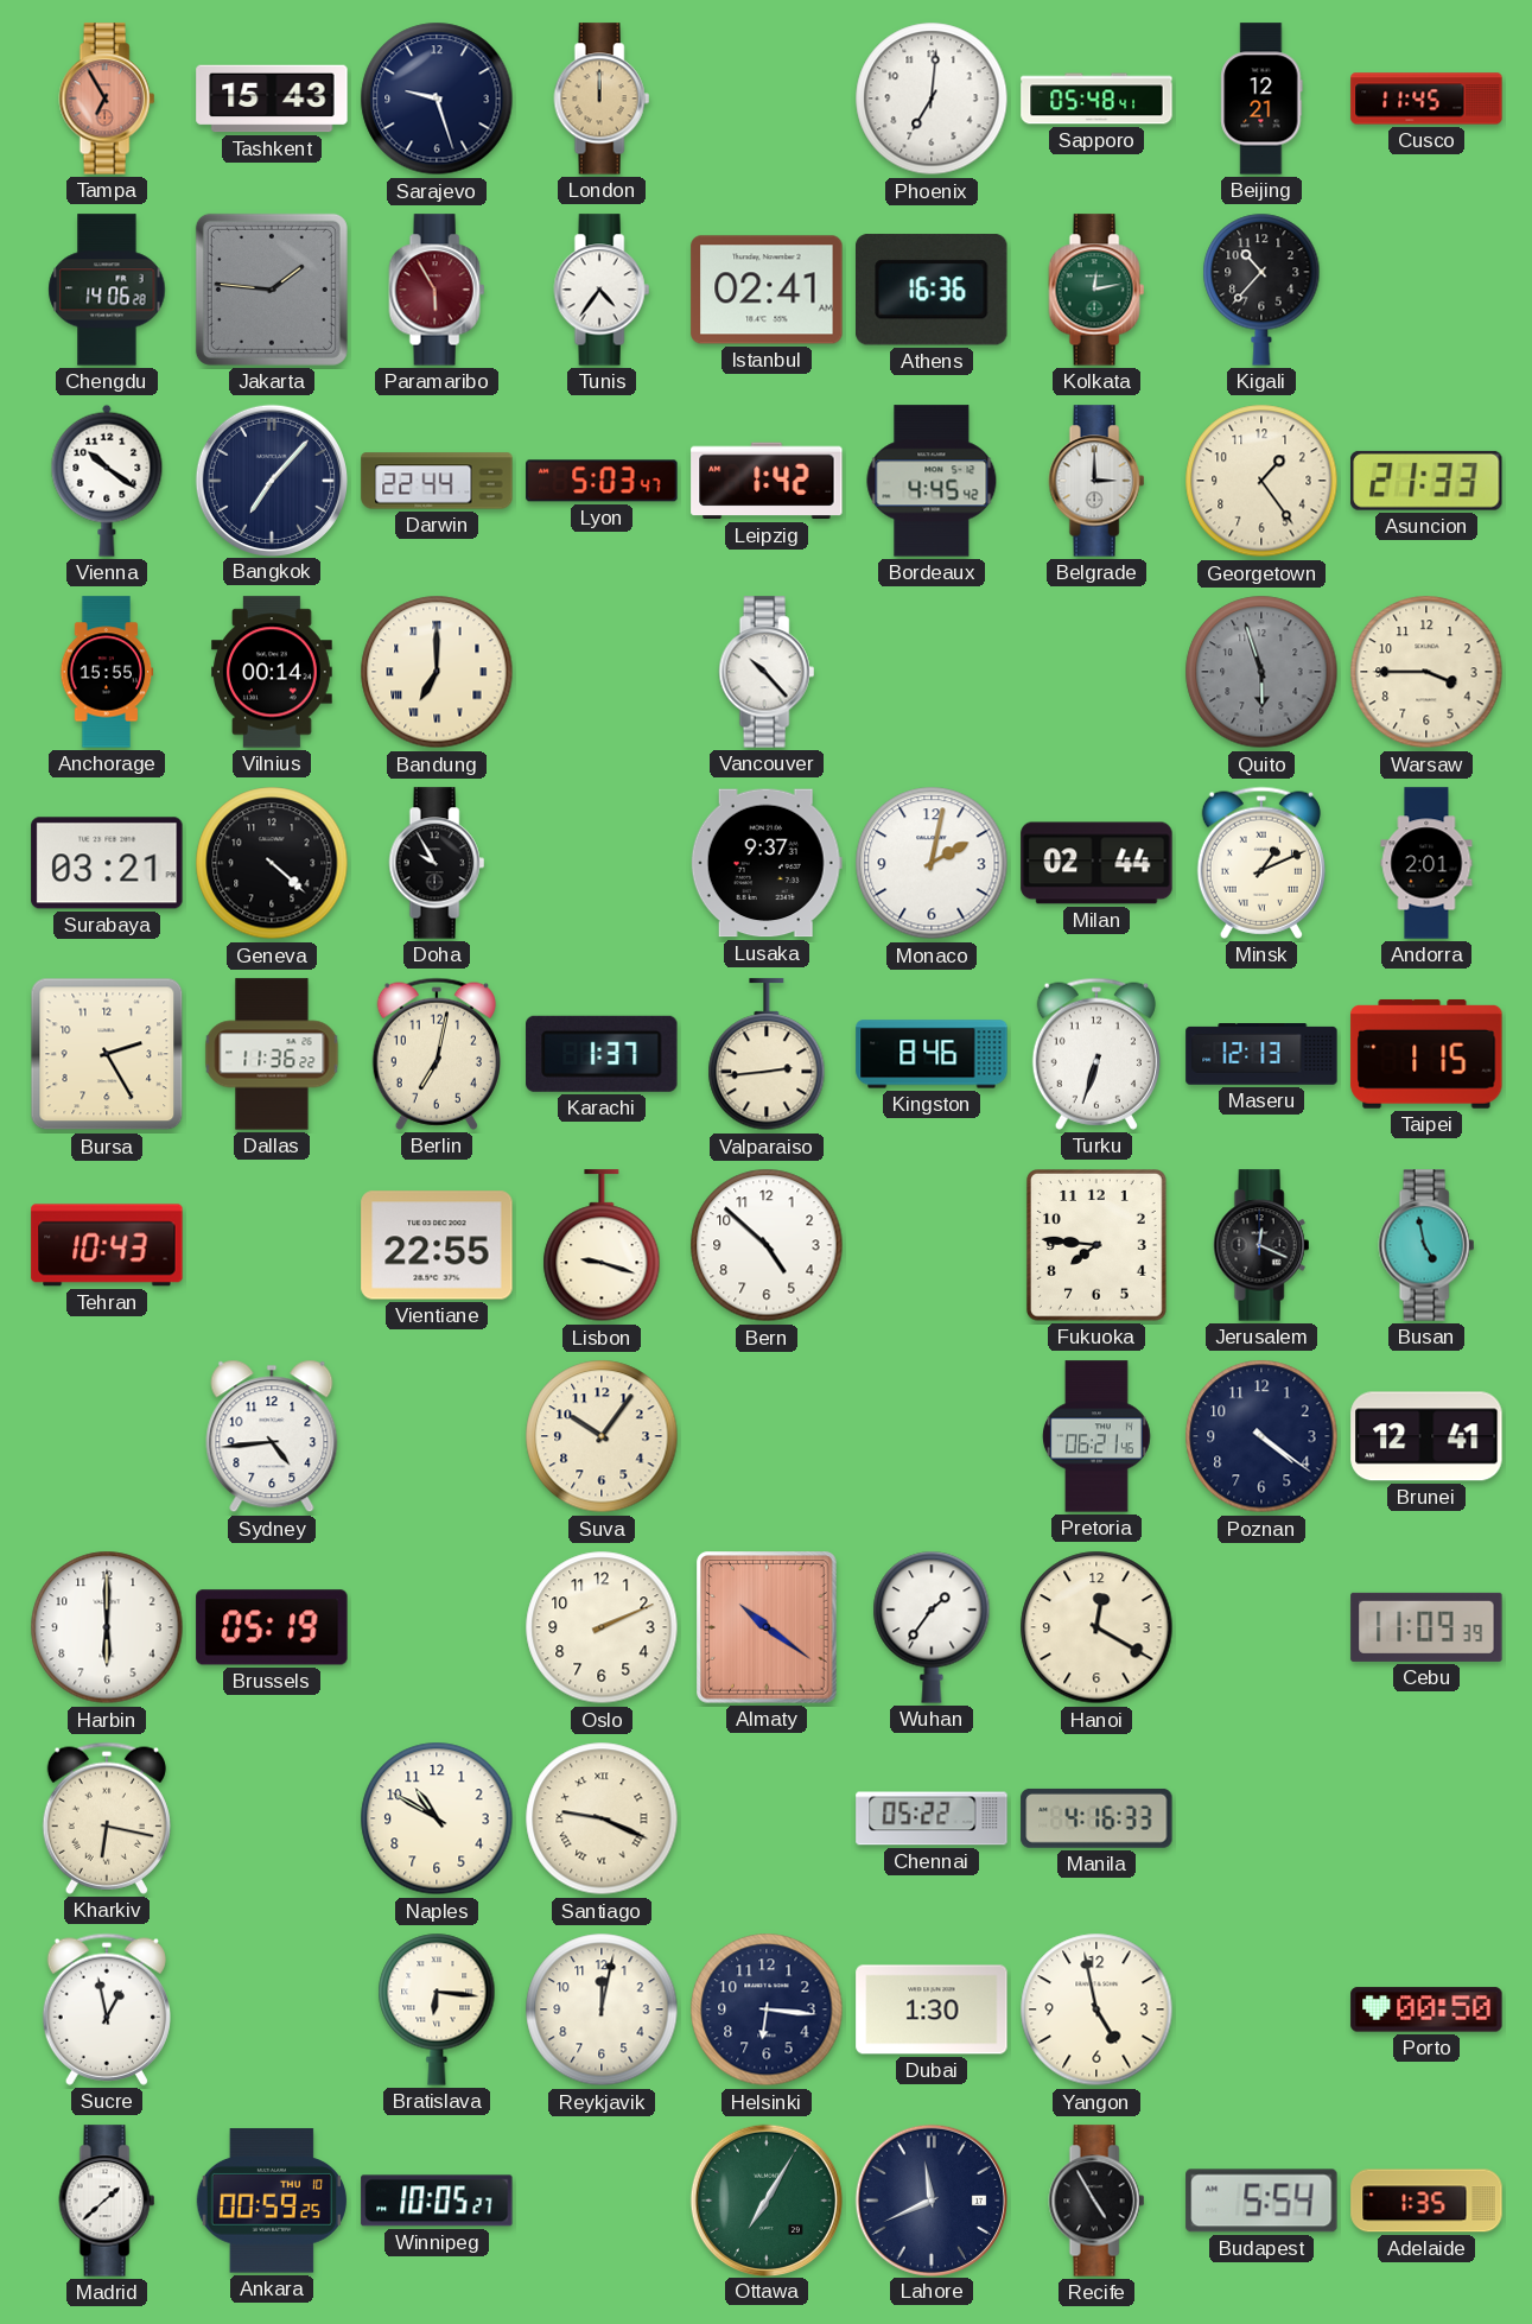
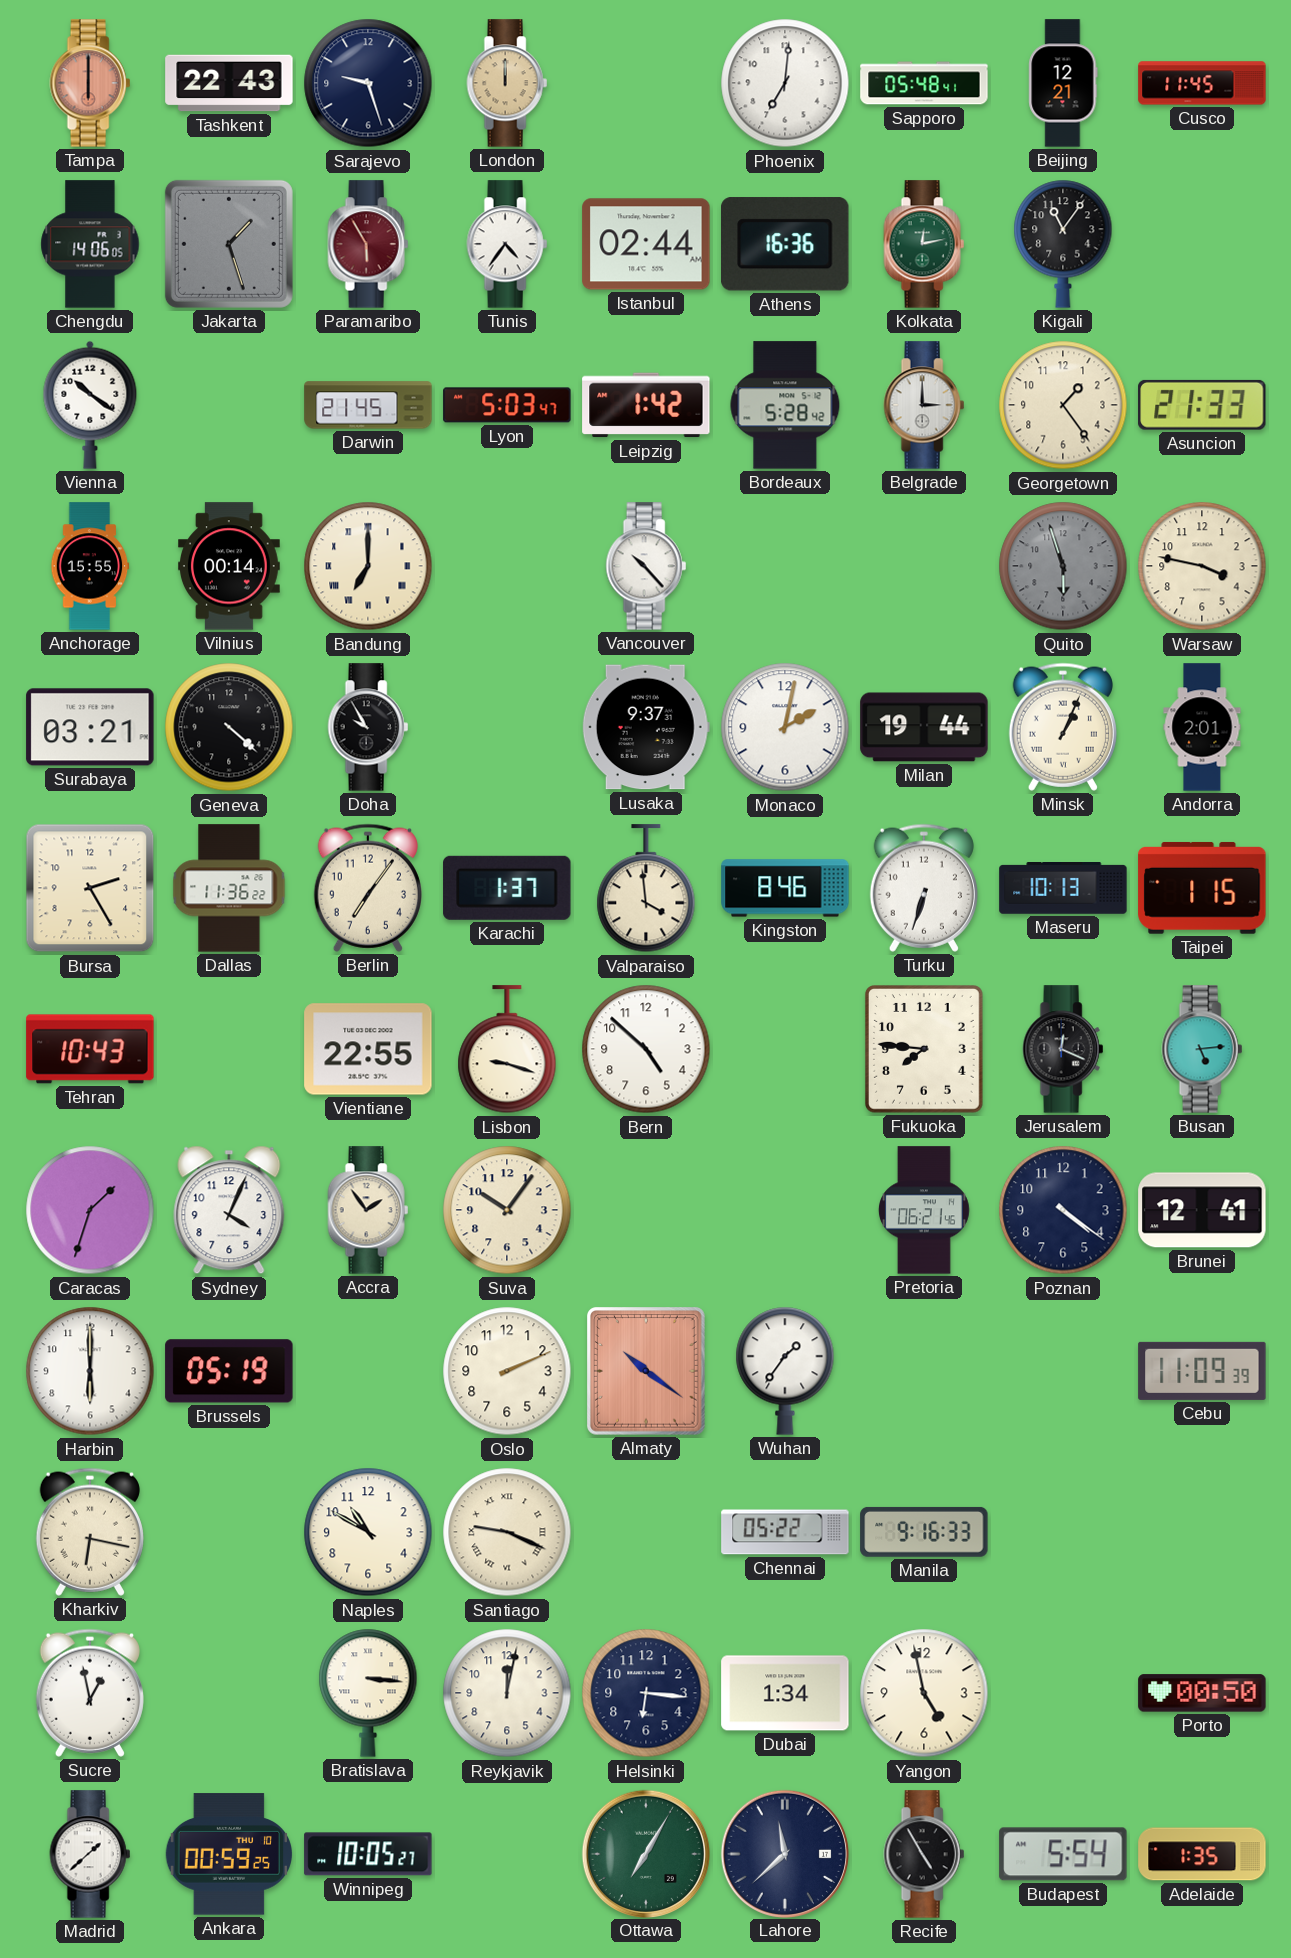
Tampa: 6:55 -> 6:00
Tashkent: 15:43 -> 22:43
Chengdu: 14:06:28 -> 14:06:05
Jakarta: 1:46 -> 1:27
Istanbul: 02:41 -> 02:44
Kigali: 10:37 -> 11:06
Bangkok: 7:07 -> none
Darwin: 22:44 -> 21:45
Bordeaux: 4:45 -> 5:28
Warsaw: 3:45 -> 3:47
Milan: 02:44 -> 19:44
Minsk: 1:11 -> 1:04
Berlin: 7:02 -> 7:06
Valparaiso: 2:44 -> 3:59
Maseru: 12:13 -> 10:13
Busan: 4:58 -> 5:14
Caracas: none -> 1:33
Sydney: 4:44 -> 4:04
Accra: none -> 1:54
Hanoi: 12:20 -> none
Manila: 4:16 -> 9:16
Bratislava: 6:16 -> 3:16
Dubai: 1:30 -> 1:34
Lahore: 11:41 -> 11:38
